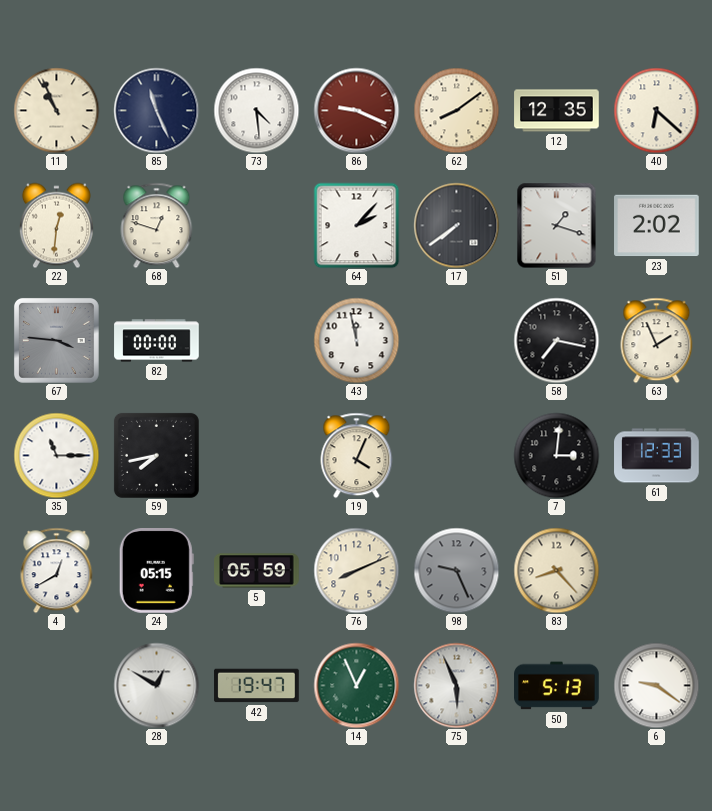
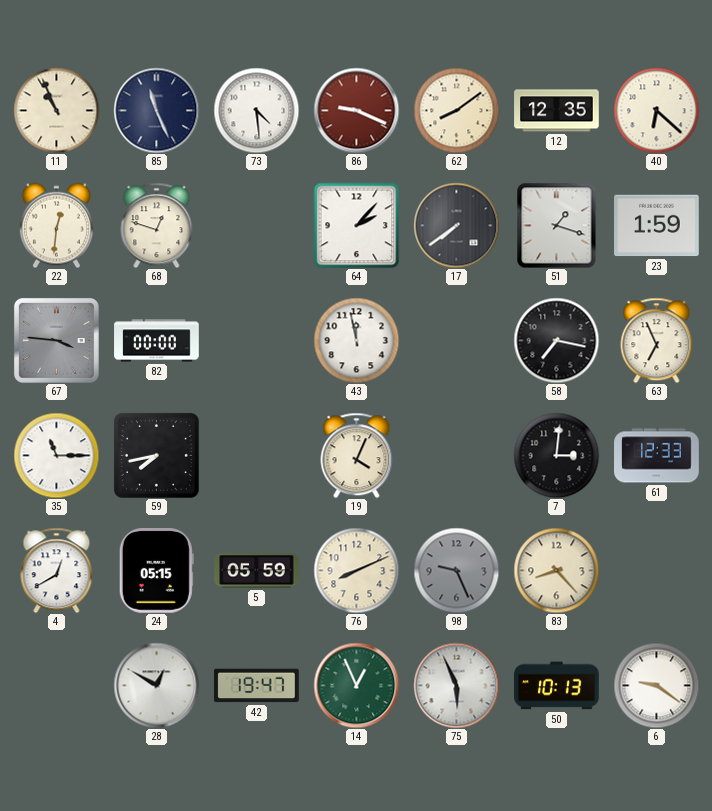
23: 2:02 -> 1:59
63: 1:56 -> 6:56
50: 5:13 -> 10:13
